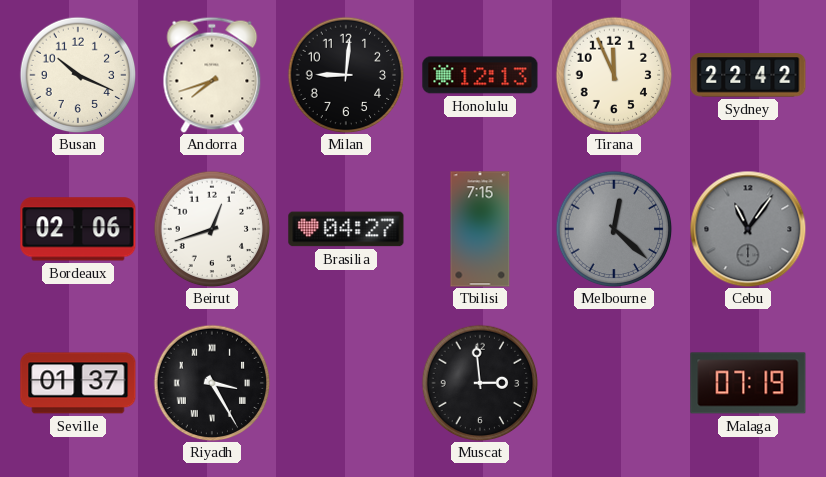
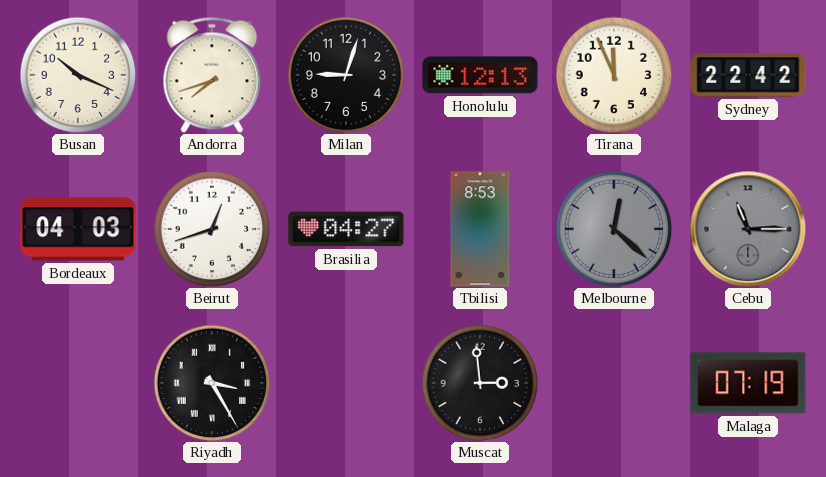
Milan: 9:01 -> 9:03
Bordeaux: 02:06 -> 04:03
Tbilisi: 7:15 -> 8:53
Cebu: 11:06 -> 11:15
Seville: 01:37 -> none
